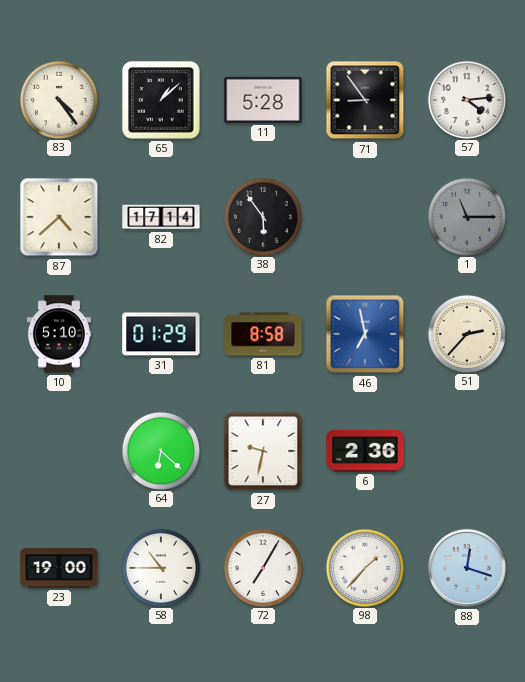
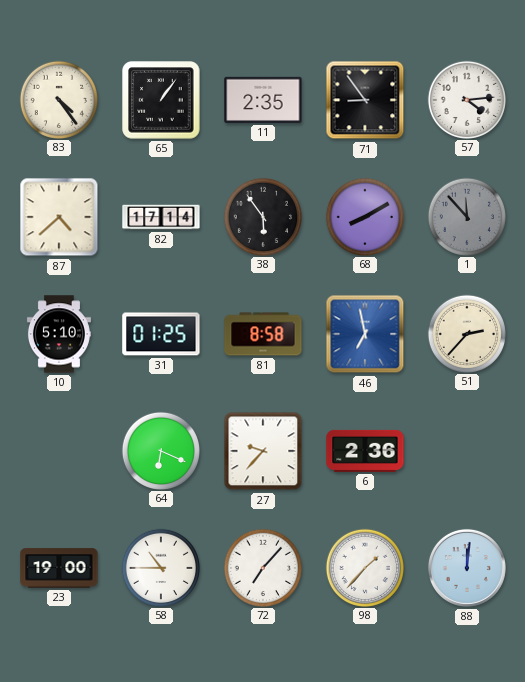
65: 1:08 -> 1:06
11: 5:28 -> 2:35
68: none -> 8:10
1: 11:15 -> 11:53
31: 01:29 -> 01:25
64: 6:22 -> 6:19
27: 9:32 -> 9:37
72: 7:05 -> 7:07
88: 12:18 -> 12:01
